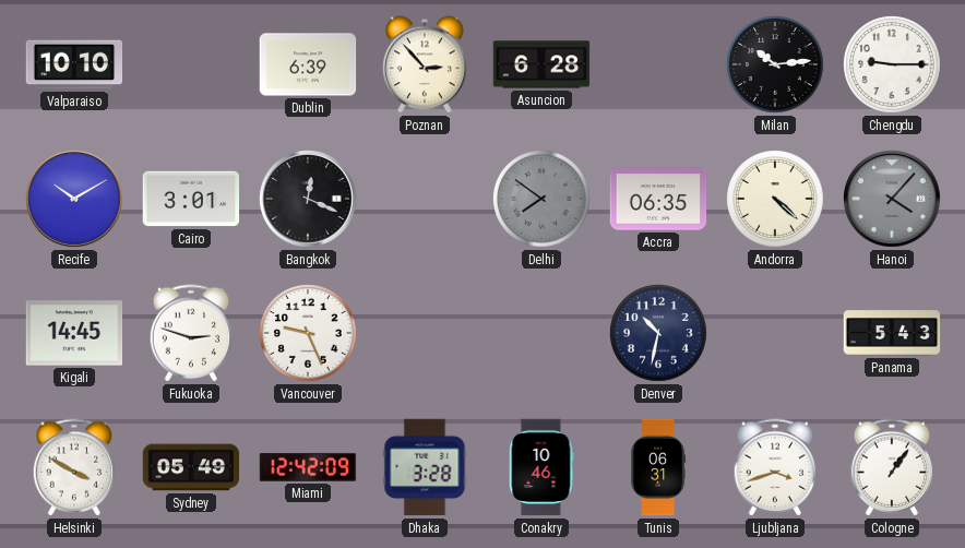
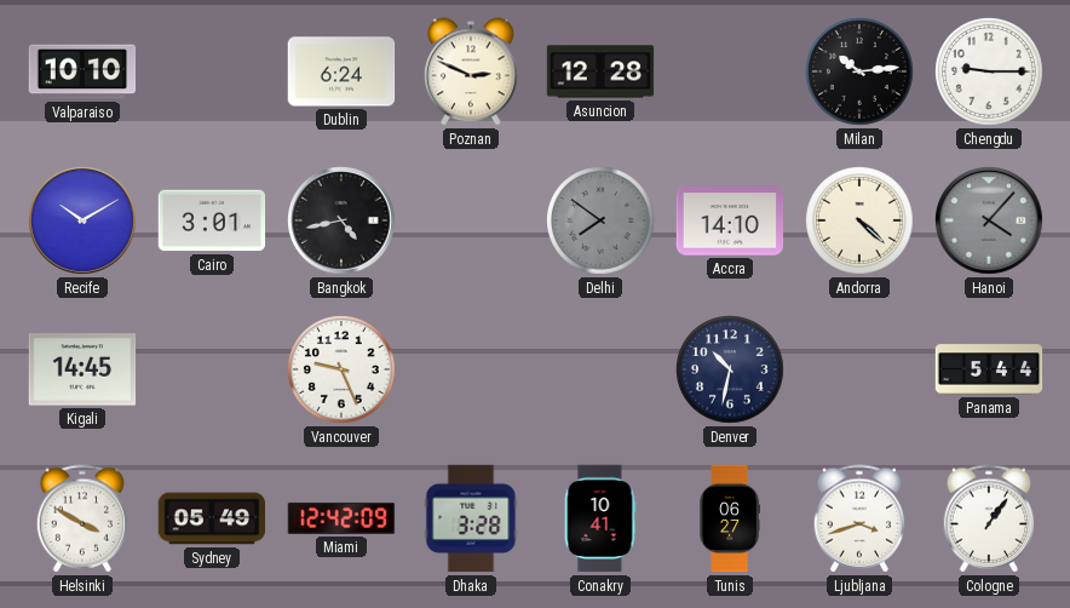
Dublin: 6:39 -> 6:24
Poznan: 2:53 -> 2:49
Asuncion: 6:28 -> 12:28
Bangkok: 12:19 -> 4:43
Accra: 06:35 -> 14:10
Fukuoka: 2:48 -> none
Panama: 5:43 -> 5:44
Conakry: 10:46 -> 10:41
Tunis: 06:31 -> 06:27
